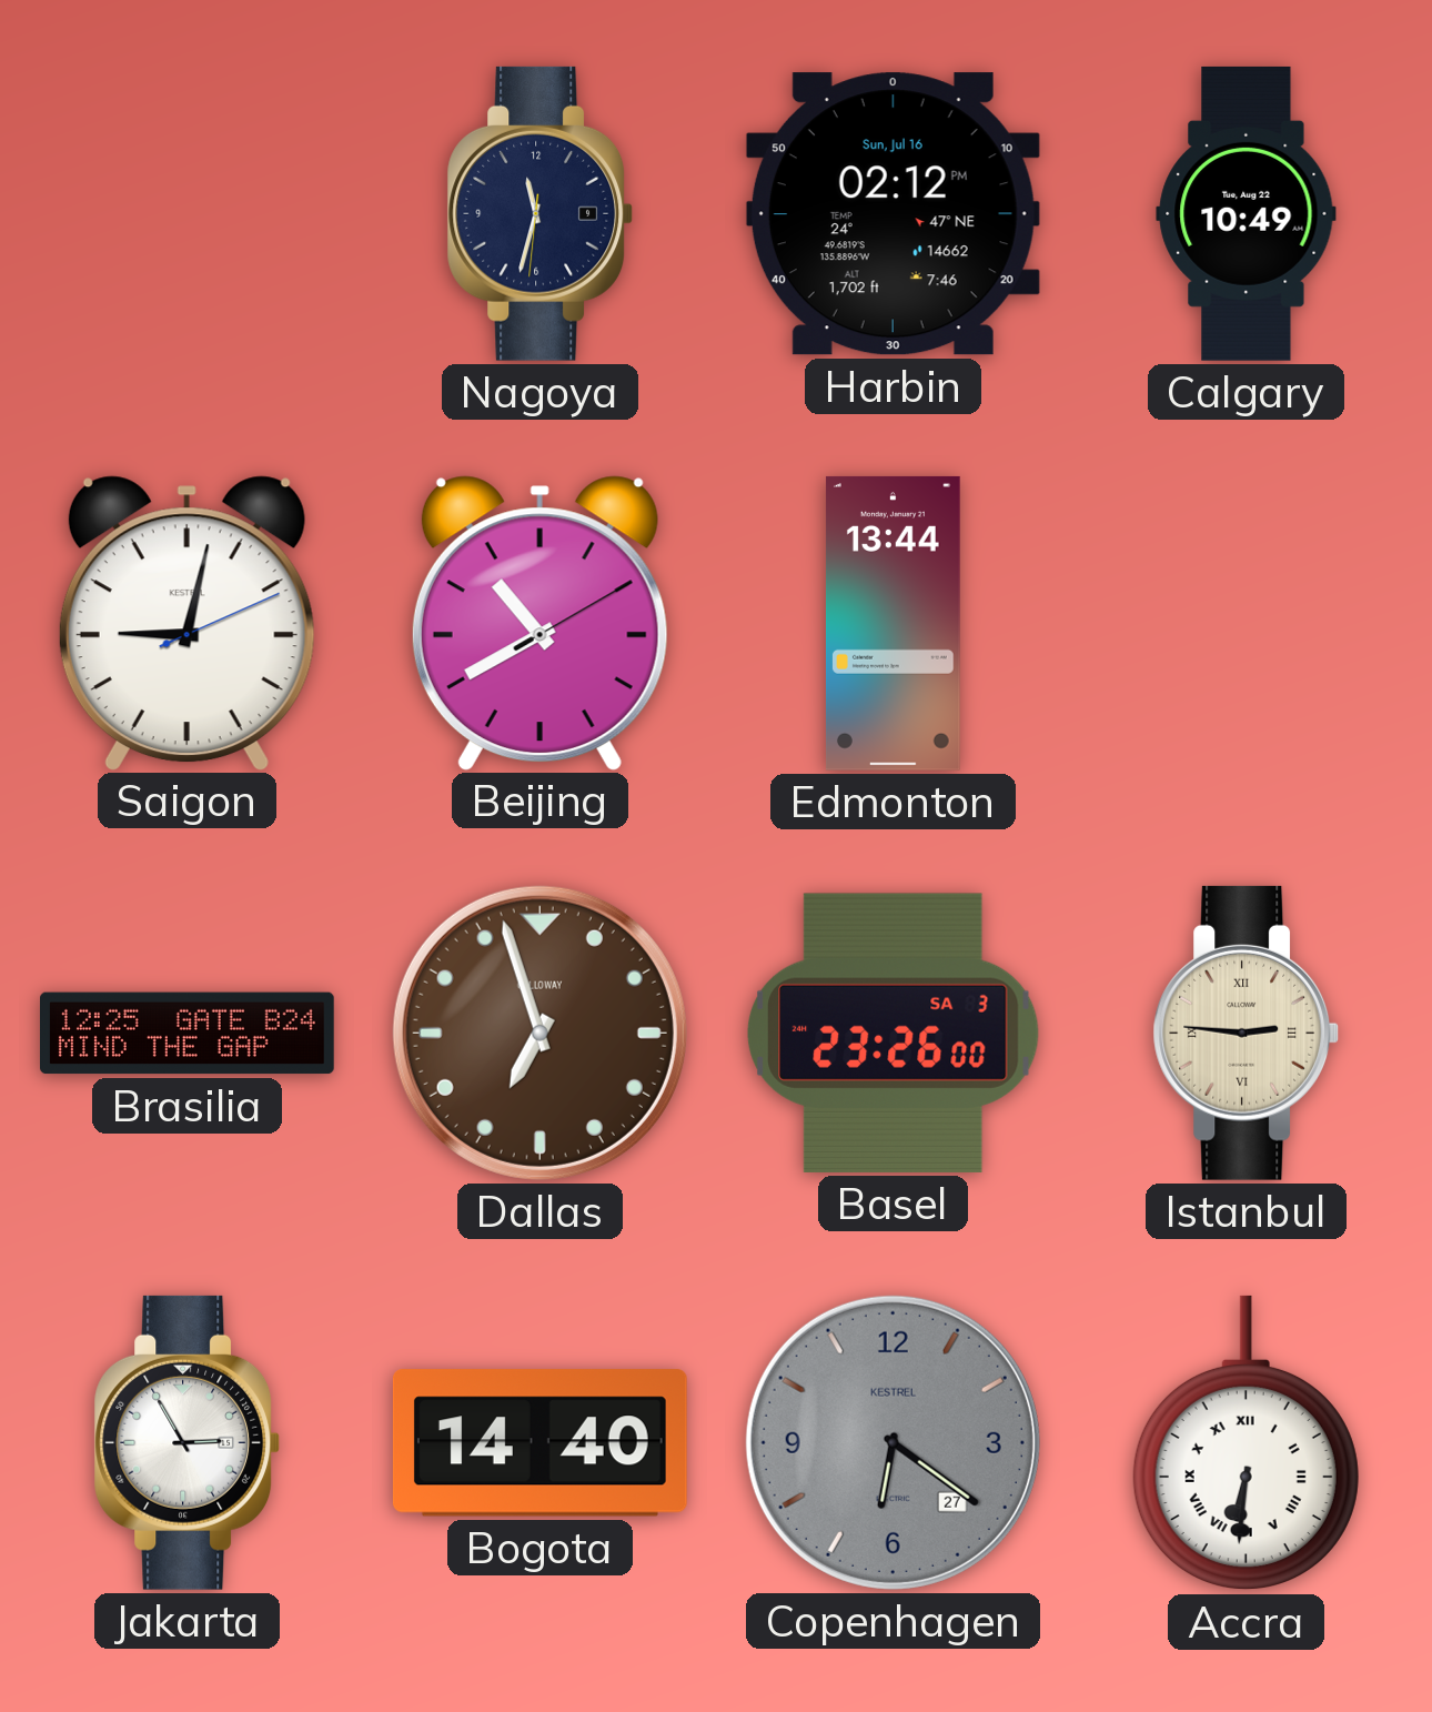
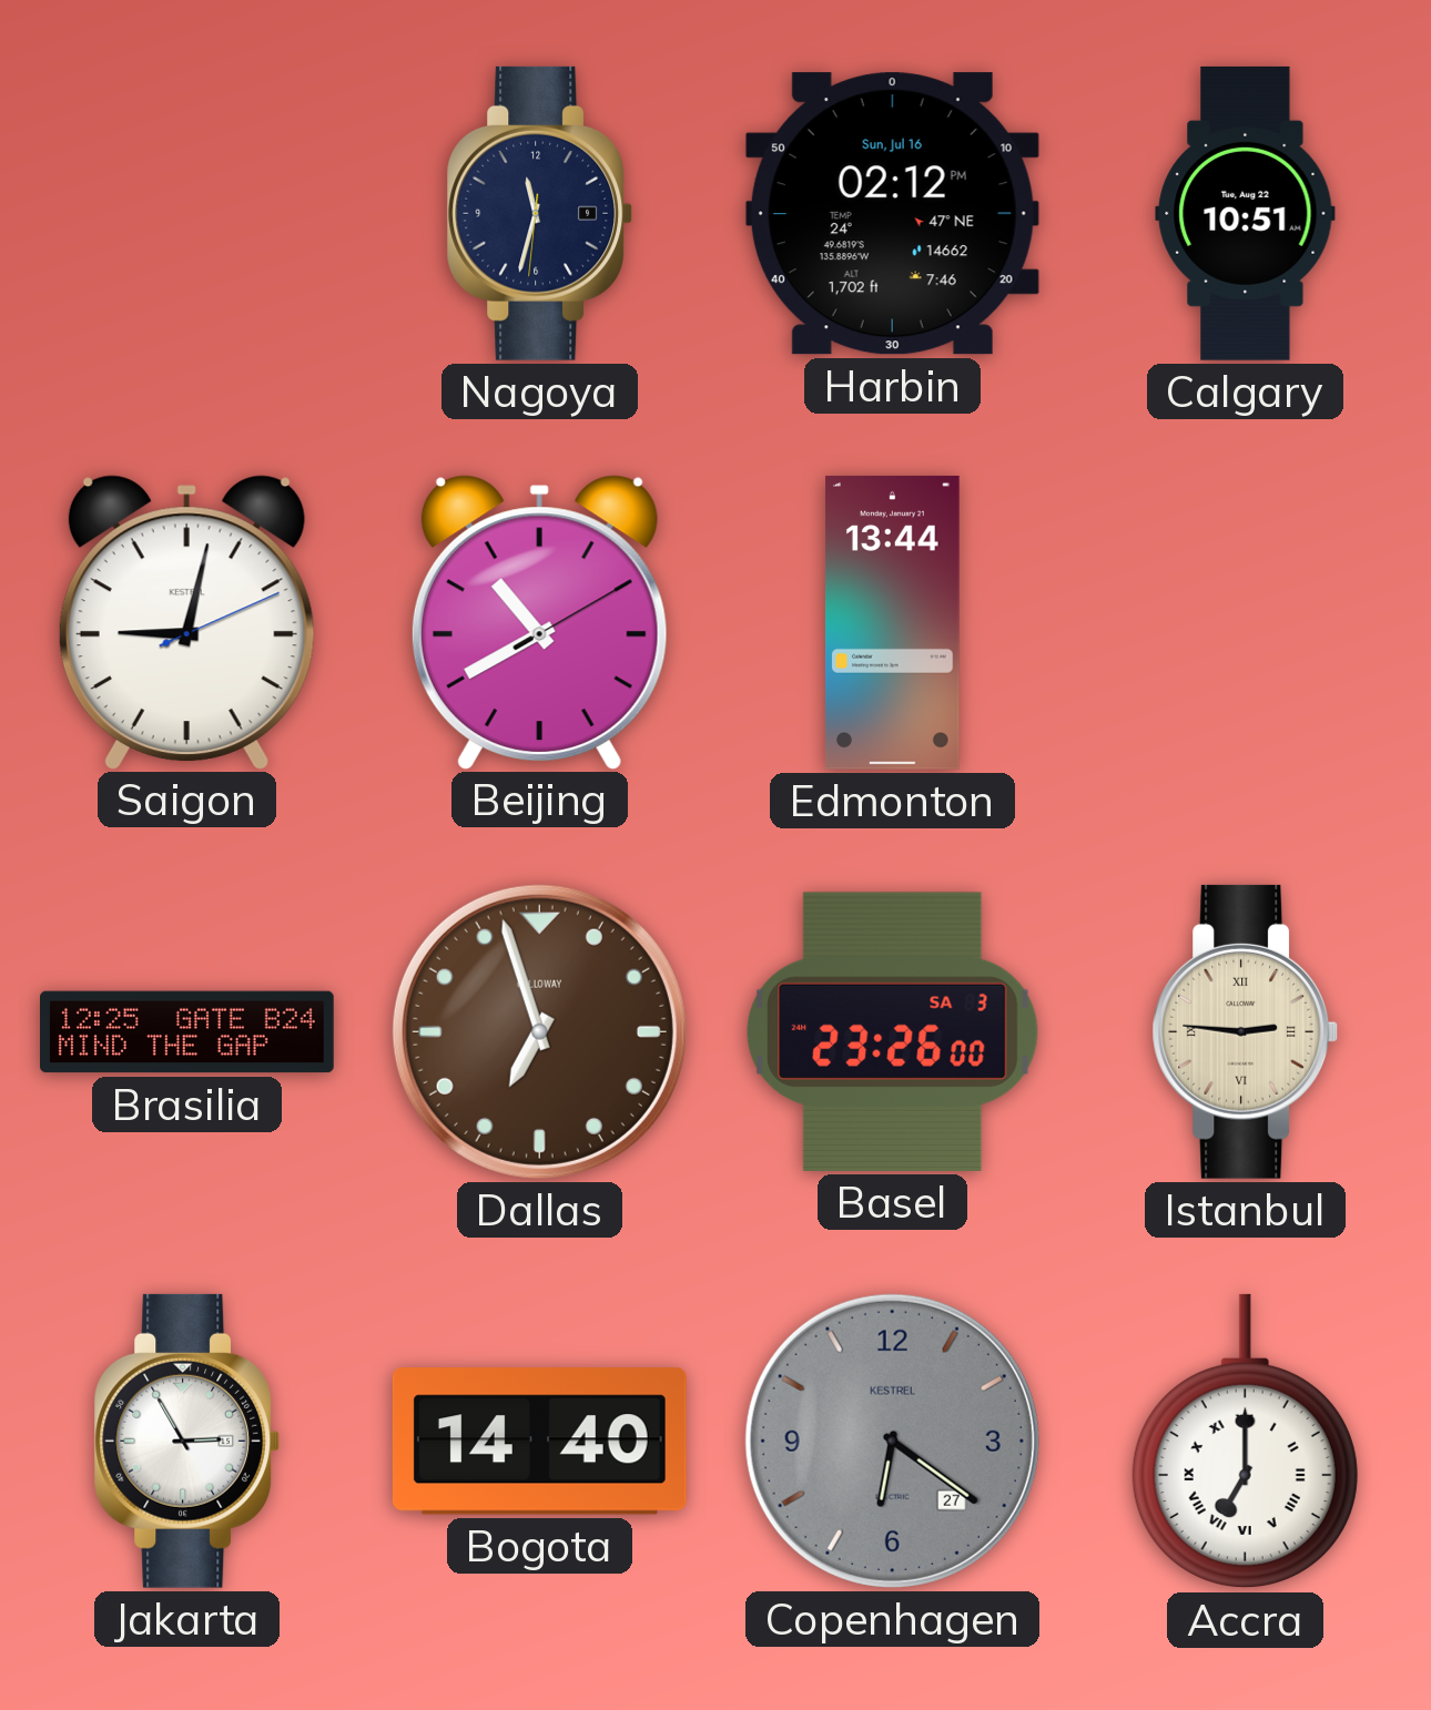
Calgary: 10:49 -> 10:51
Accra: 6:31 -> 7:00
